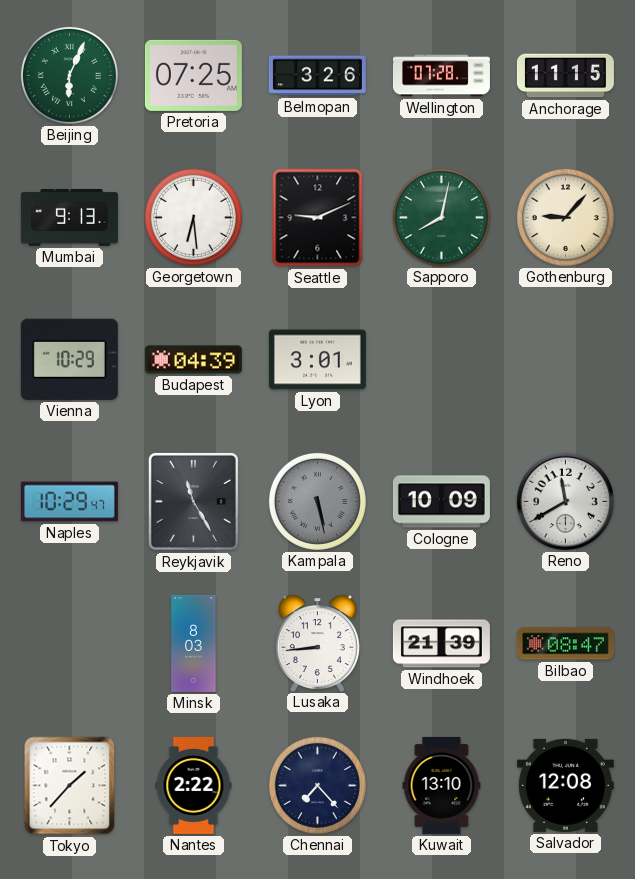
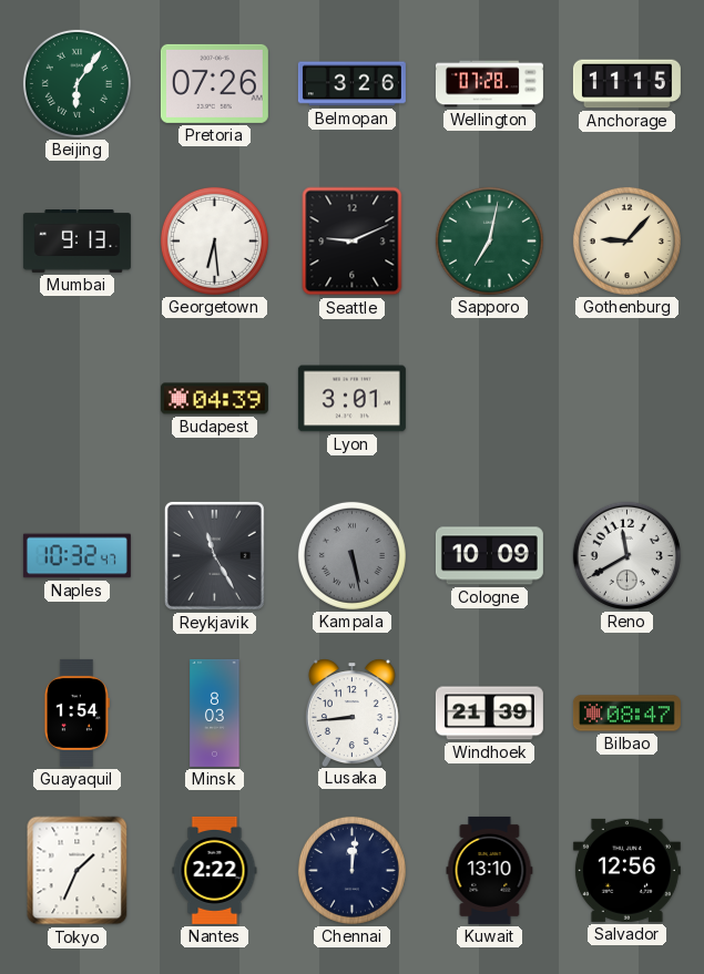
Beijing: 6:04 -> 6:06
Pretoria: 07:25 -> 07:26
Sapporo: 8:02 -> 7:02
Vienna: 10:29 -> none
Naples: 10:29 -> 10:32
Guayaquil: none -> 1:54
Tokyo: 1:37 -> 1:34
Chennai: 7:23 -> 12:01
Salvador: 12:08 -> 12:56
